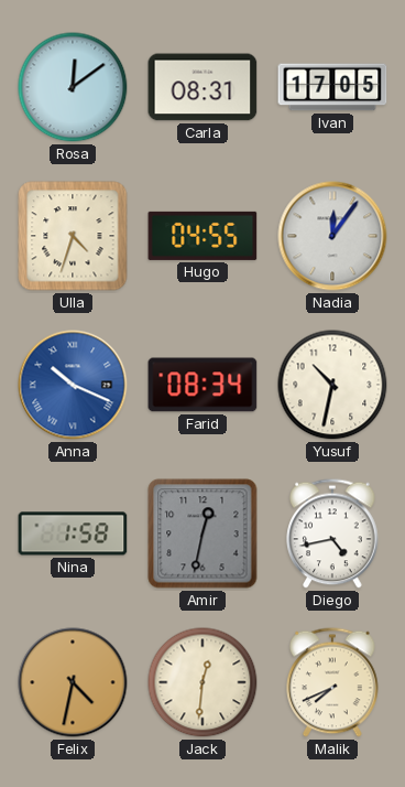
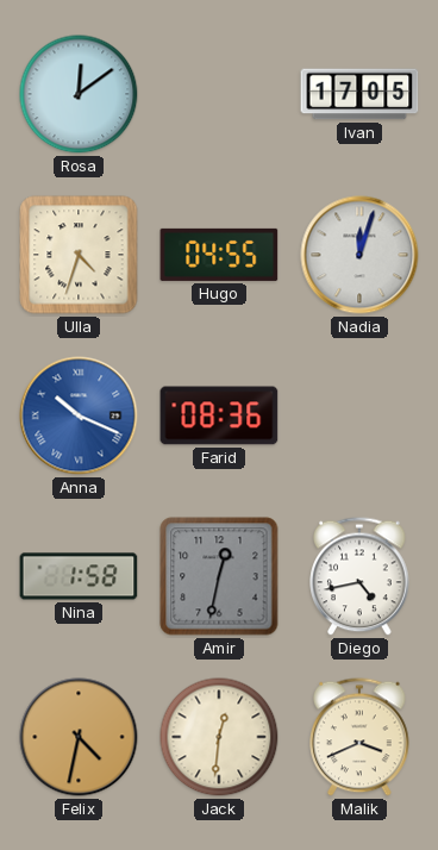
Carla: 08:31 -> none
Nadia: 12:06 -> 12:03
Farid: 08:34 -> 08:36
Yusuf: 10:32 -> none
Malik: 7:41 -> 3:41
